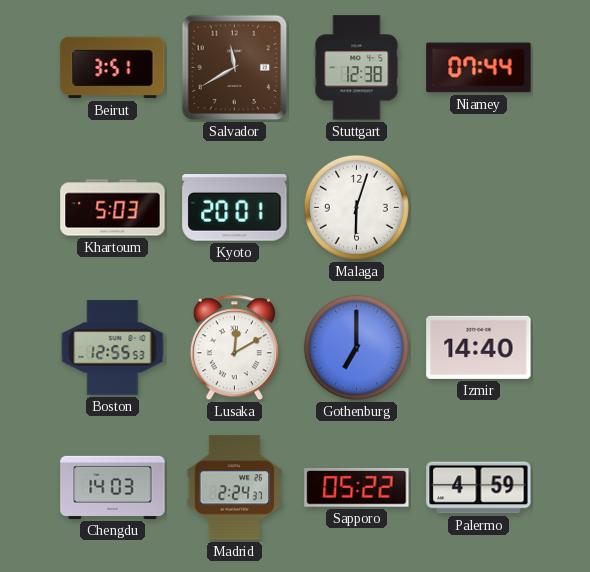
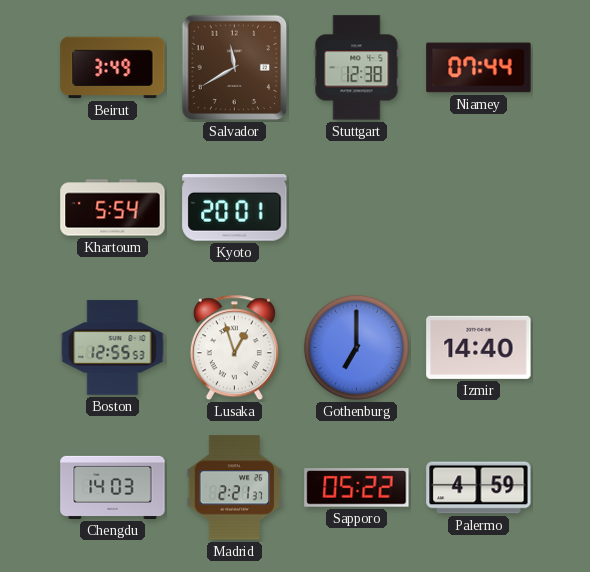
Beirut: 3:51 -> 3:49
Khartoum: 5:03 -> 5:54
Malaga: 6:03 -> none
Lusaka: 12:10 -> 12:57
Madrid: 2:24 -> 2:21
